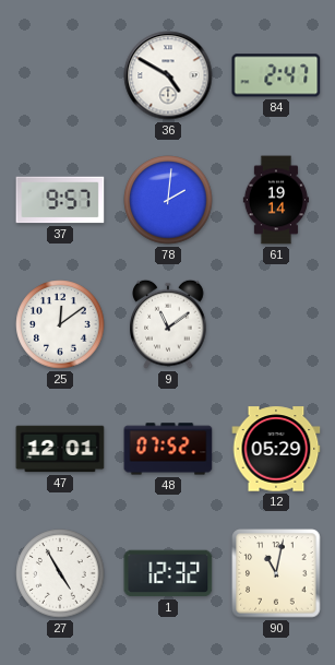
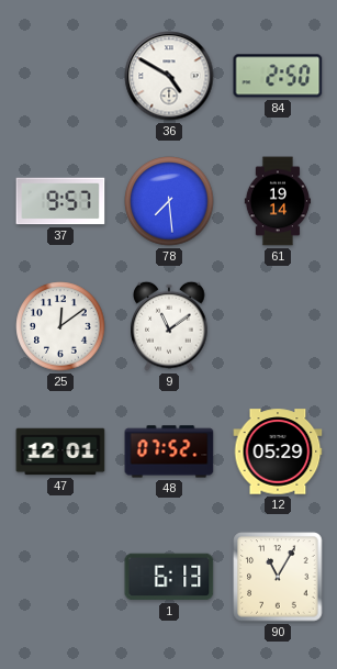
84: 2:47 -> 2:50
78: 2:01 -> 7:29
27: 4:55 -> none
1: 12:32 -> 6:13
90: 11:02 -> 11:05
